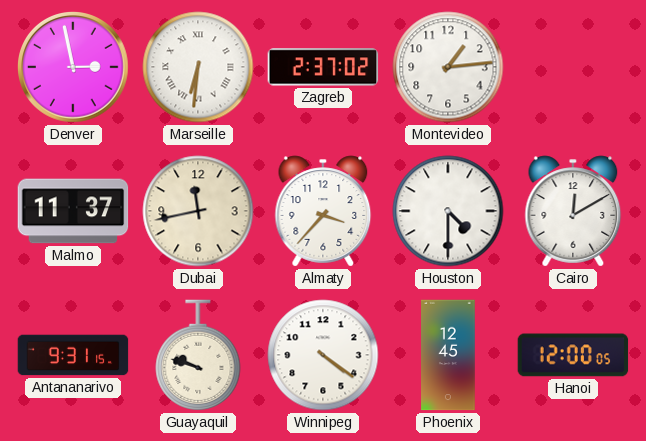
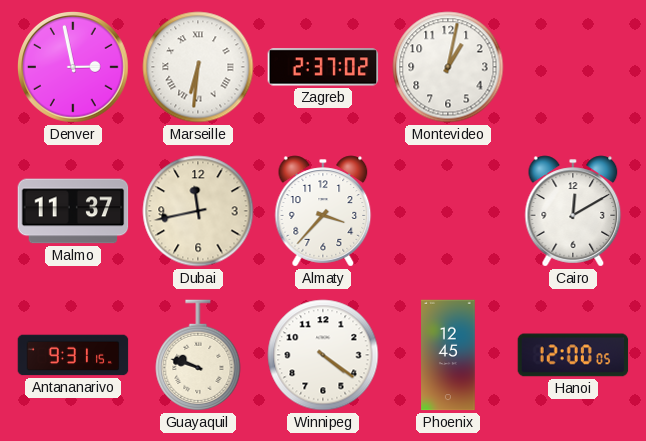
Montevideo: 1:14 -> 1:02
Houston: 4:30 -> none
